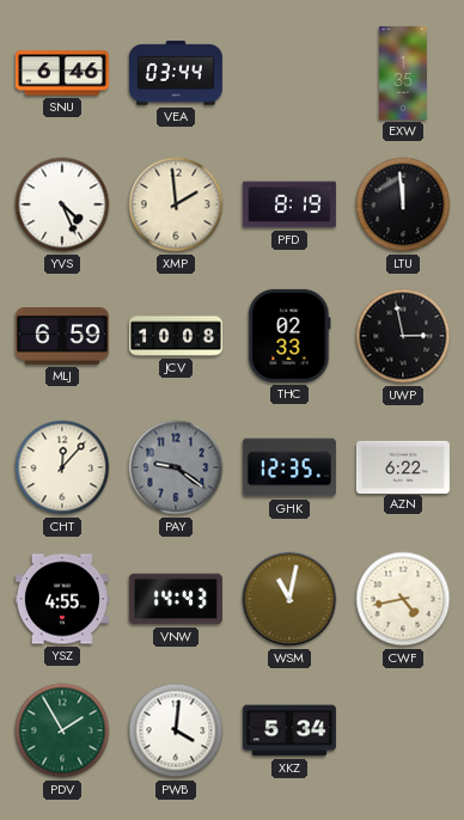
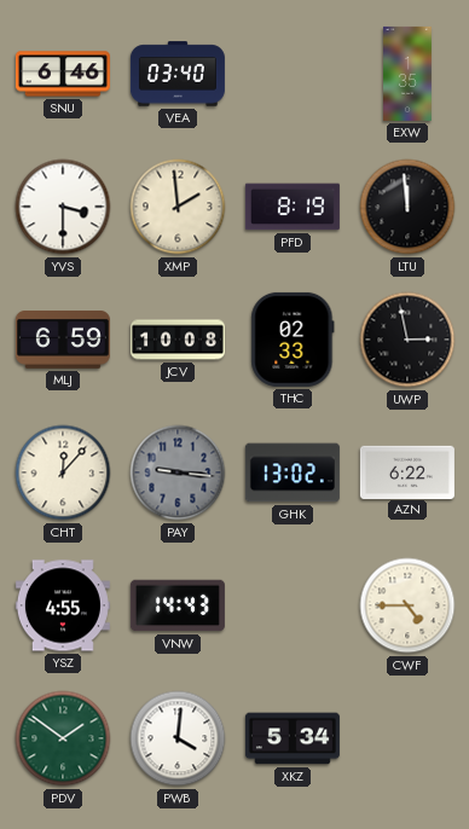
VEA: 03:44 -> 03:40
YVS: 4:26 -> 3:30
PAY: 9:21 -> 9:16
GHK: 12:35 -> 13:02
WSM: 11:02 -> none
CWF: 4:43 -> 4:45
PDV: 1:55 -> 1:51
